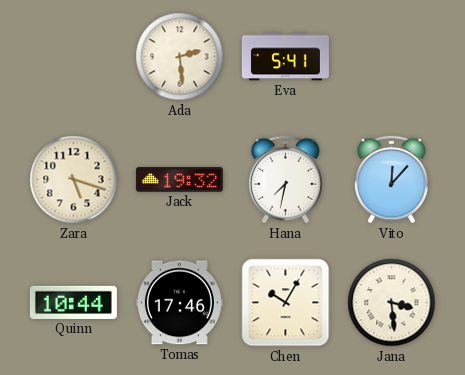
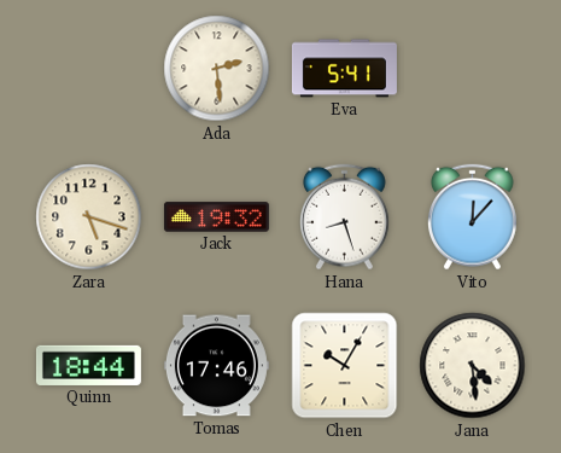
Hana: 7:32 -> 8:27
Quinn: 10:44 -> 18:44
Jana: 3:29 -> 4:29
